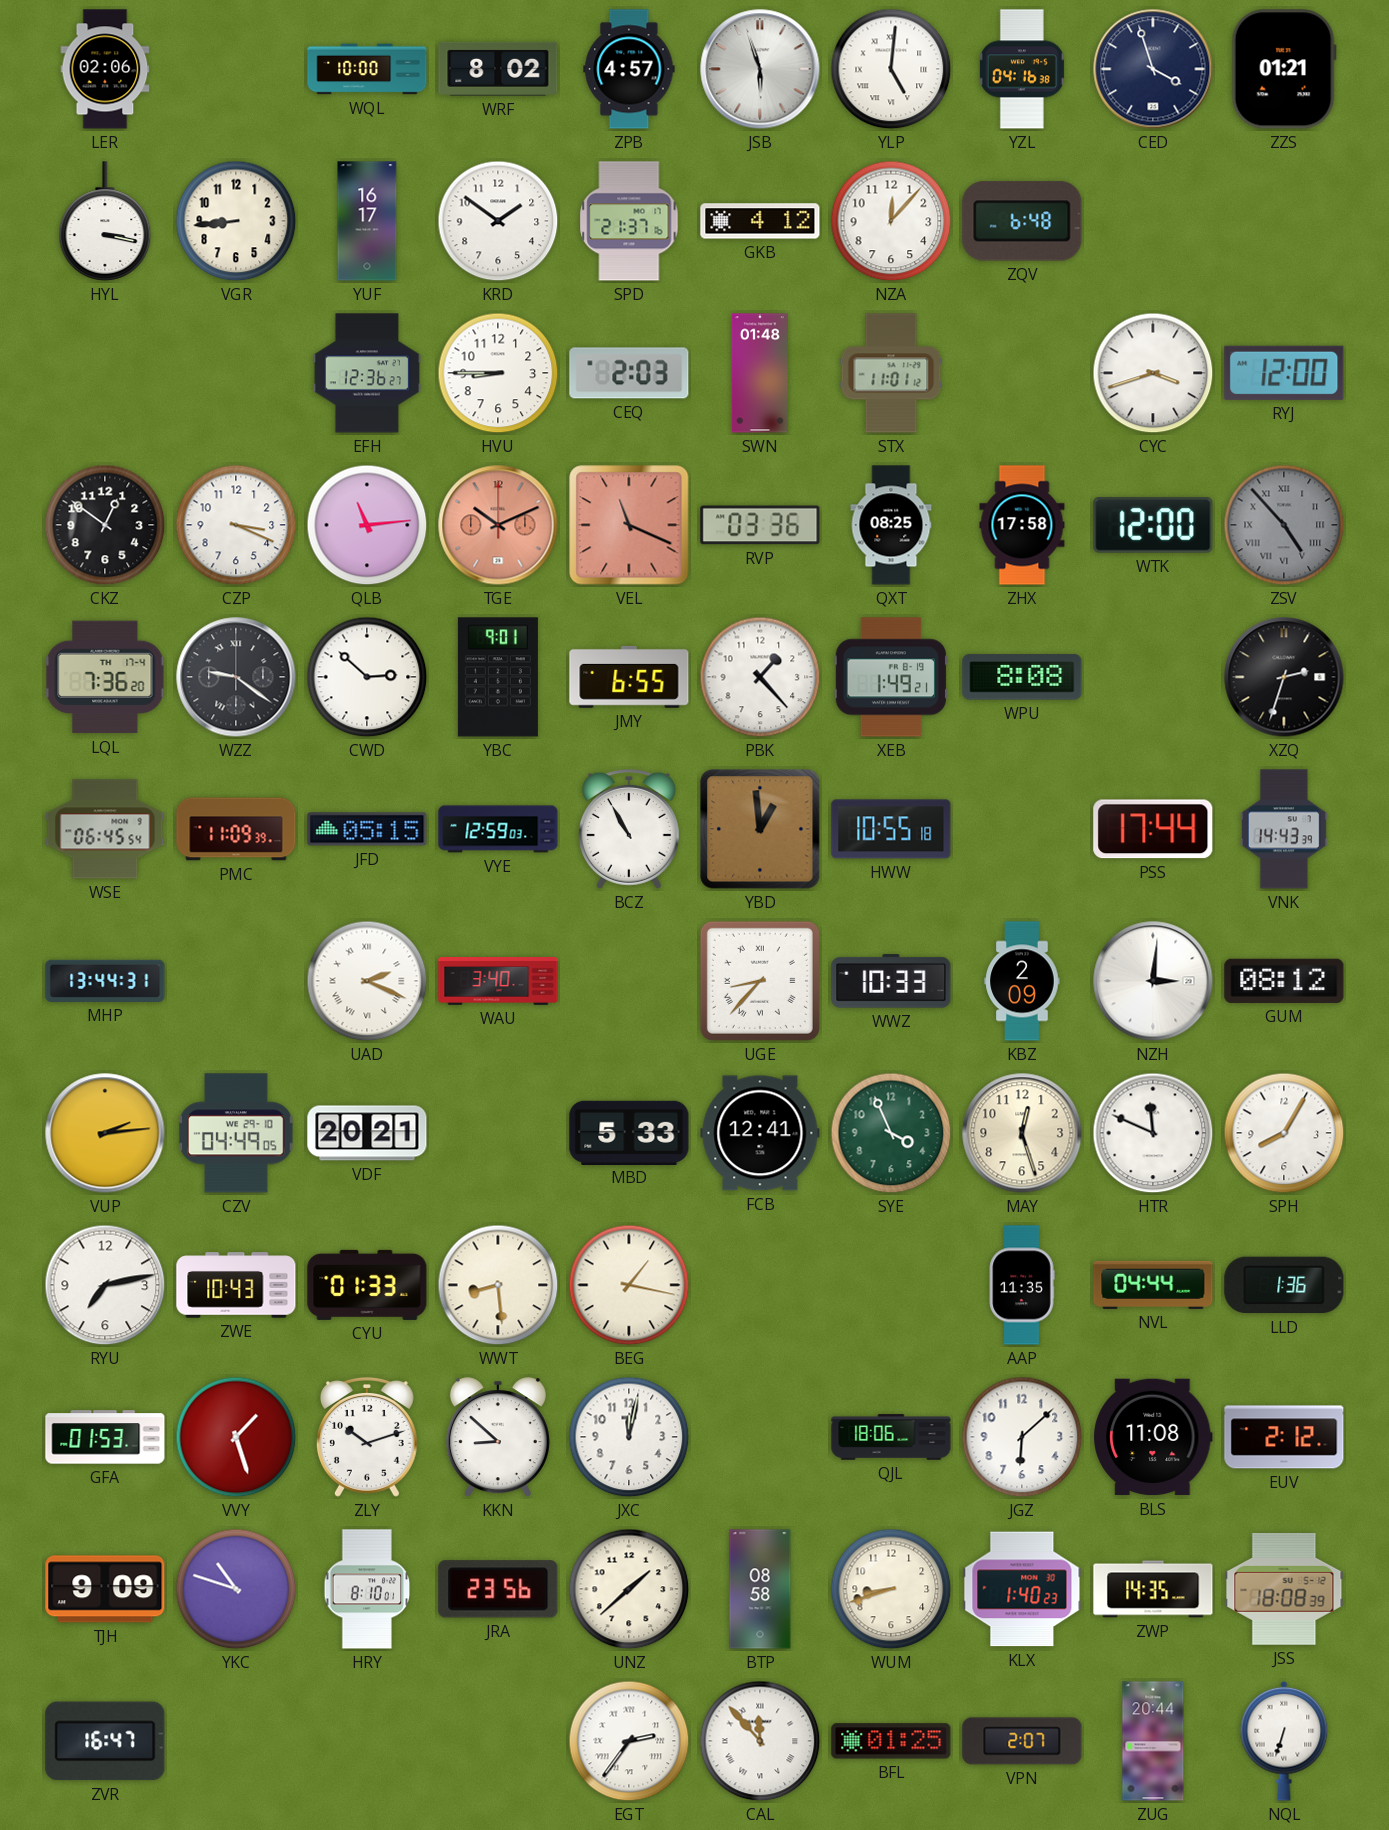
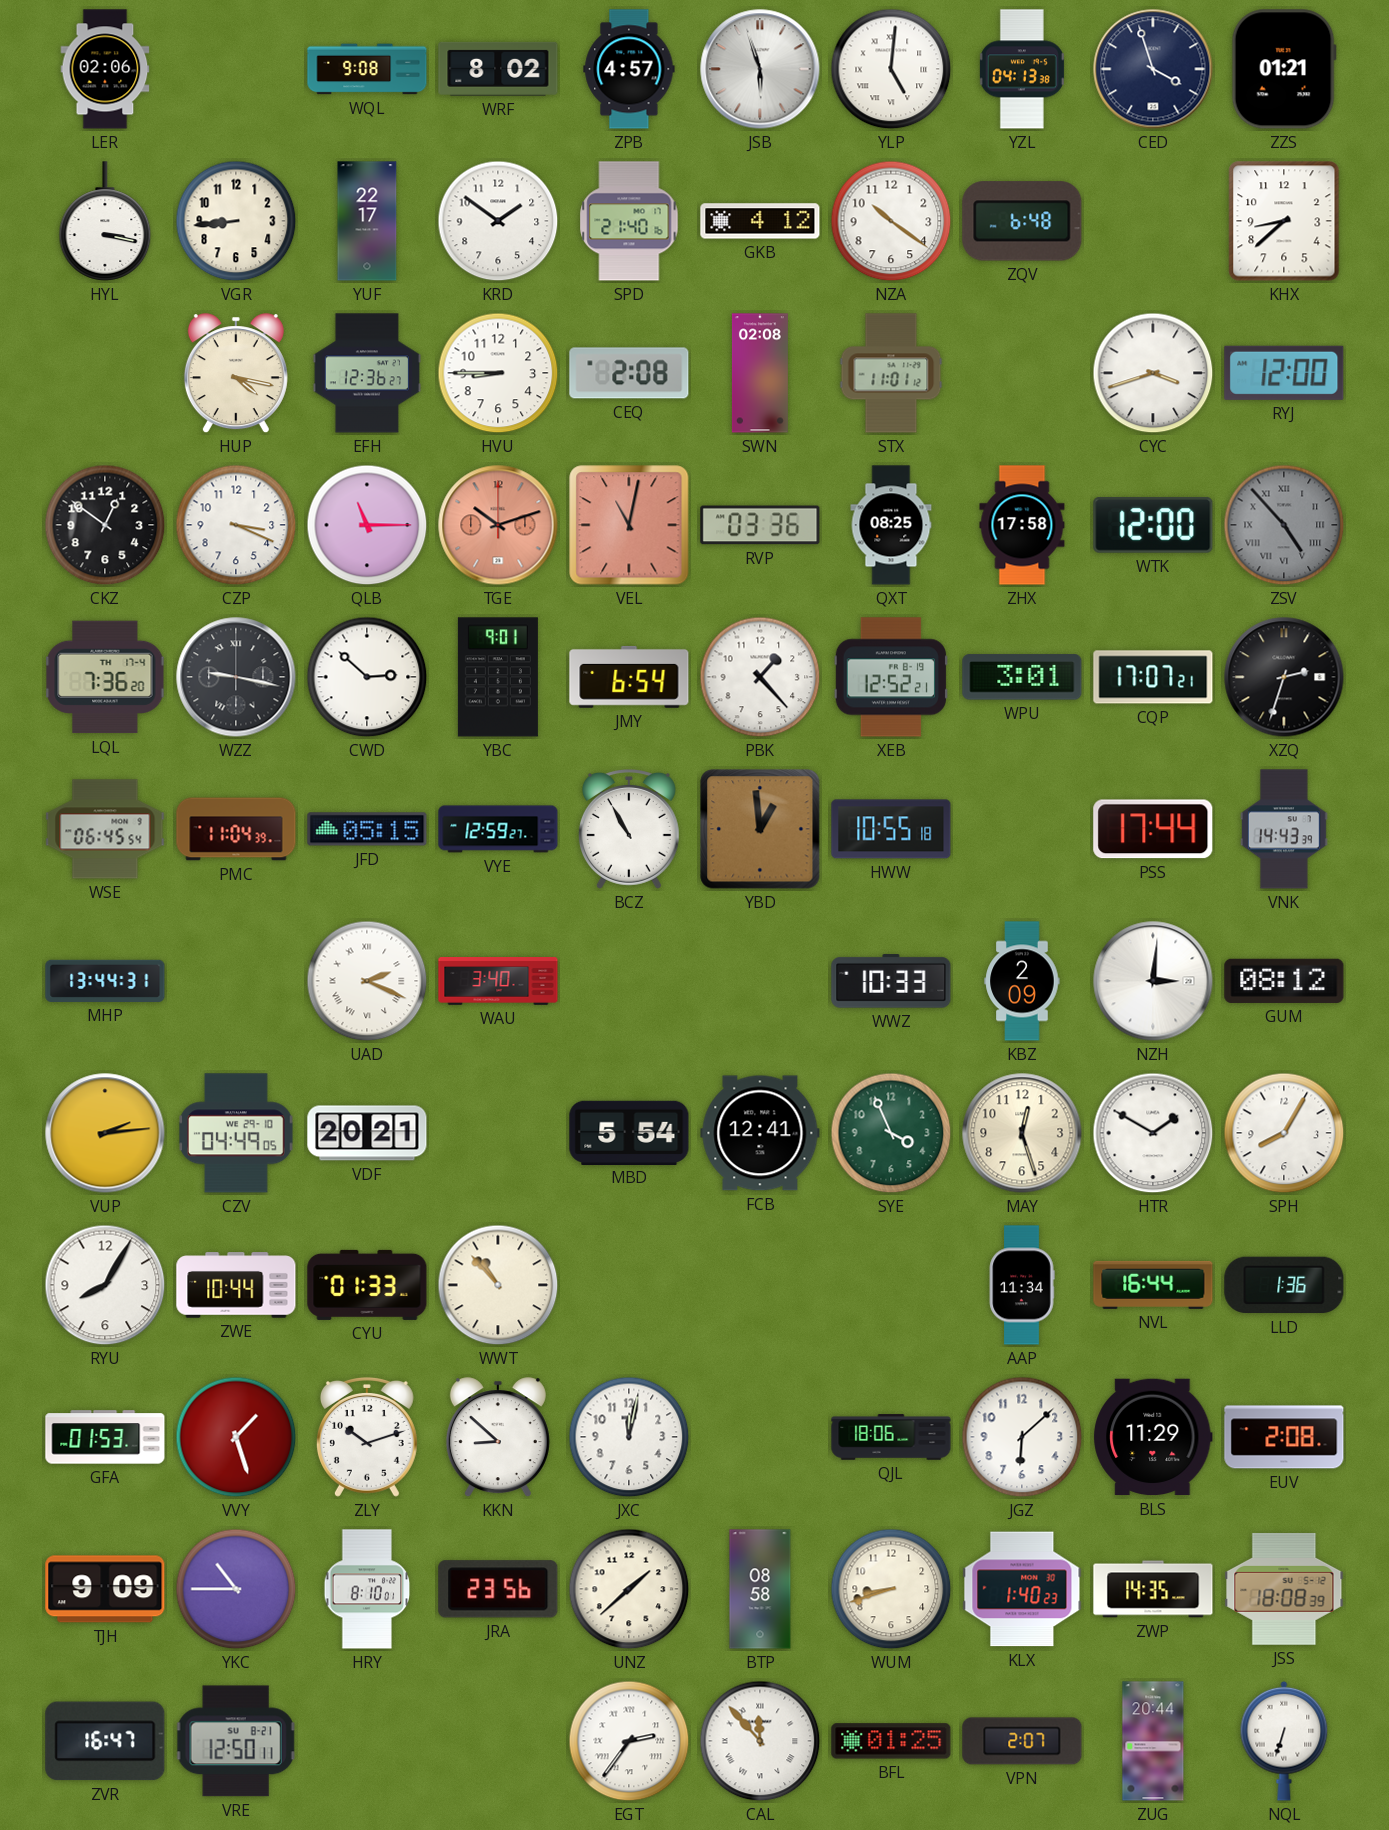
WQL: 10:00 -> 9:08
YZL: 04:16 -> 04:13
YUF: 16:17 -> 22:17
SPD: 21:37 -> 21:40
NZA: 12:07 -> 10:21
KHX: none -> 8:38
HUP: none -> 4:17
CEQ: 2:03 -> 2:08
SWN: 01:48 -> 02:08
QLB: 11:14 -> 11:15
TGE: 10:11 -> 10:12
VEL: 11:19 -> 11:02
WZZ: 9:21 -> 9:17
JMY: 6:55 -> 6:54
XEB: 1:49 -> 12:52
WPU: 8:08 -> 3:01
CQP: none -> 17:07
PMC: 11:09 -> 11:04
VYE: 12:59:03 -> 12:59:27
UGE: 8:37 -> none
MBD: 5:33 -> 5:54
HTR: 11:49 -> 1:50
RYU: 7:13 -> 8:05
ZWE: 10:43 -> 10:44
WWT: 8:29 -> 10:53
BEG: 1:17 -> none
AAP: 11:35 -> 11:34
NVL: 04:44 -> 16:44
BLS: 11:08 -> 11:29
EUV: 2:12 -> 2:08
YKC: 10:48 -> 10:45
VRE: none -> 12:50
